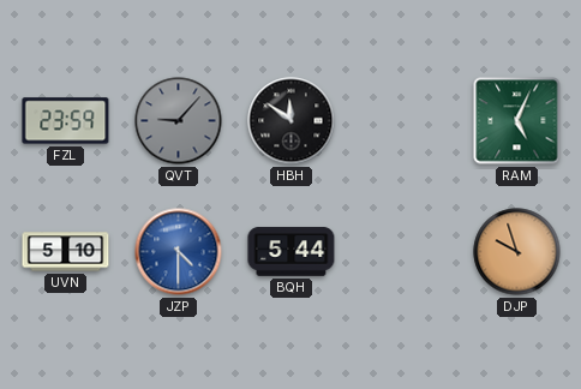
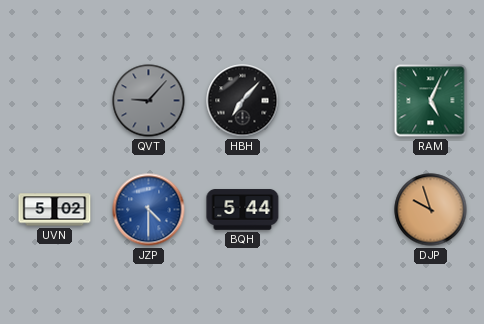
FZL: 23:59 -> none
HBH: 11:51 -> 7:07
UVN: 5:10 -> 5:02
